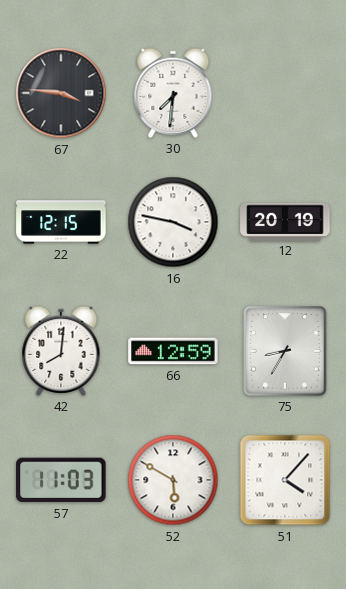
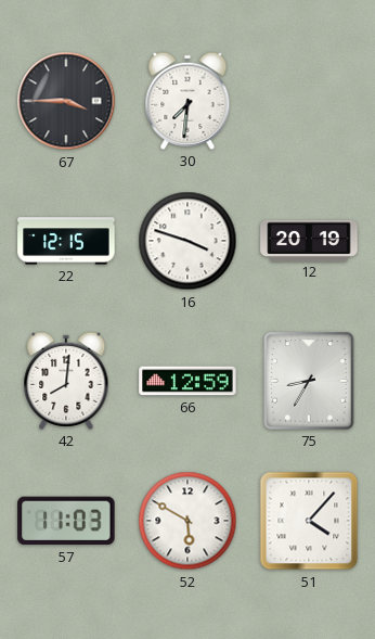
67: 3:46 -> 3:45
16: 3:47 -> 3:48
